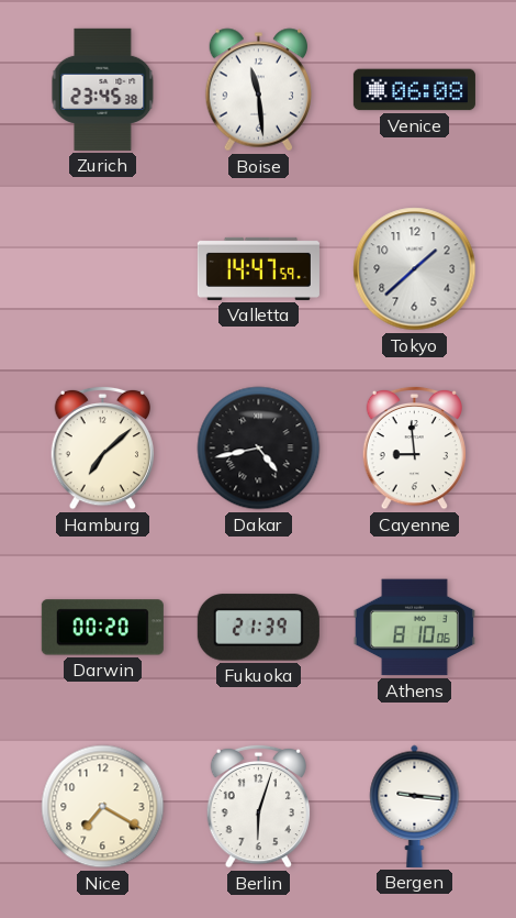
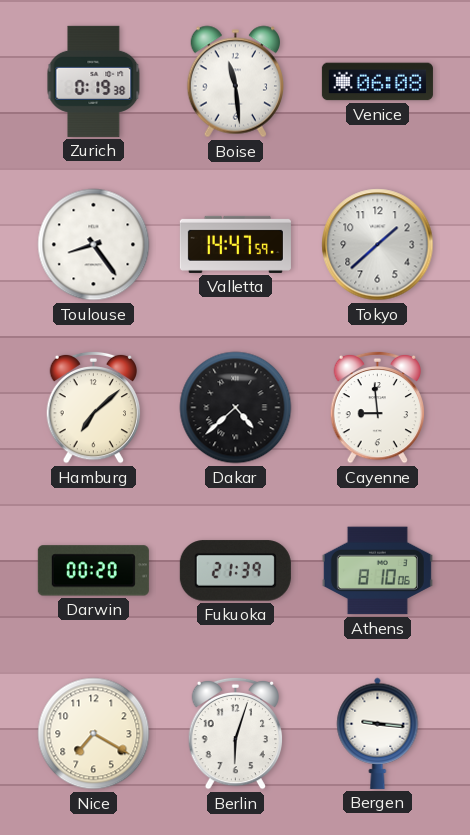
Zurich: 23:45 -> 0:19
Toulouse: none -> 8:24
Dakar: 4:43 -> 4:38
